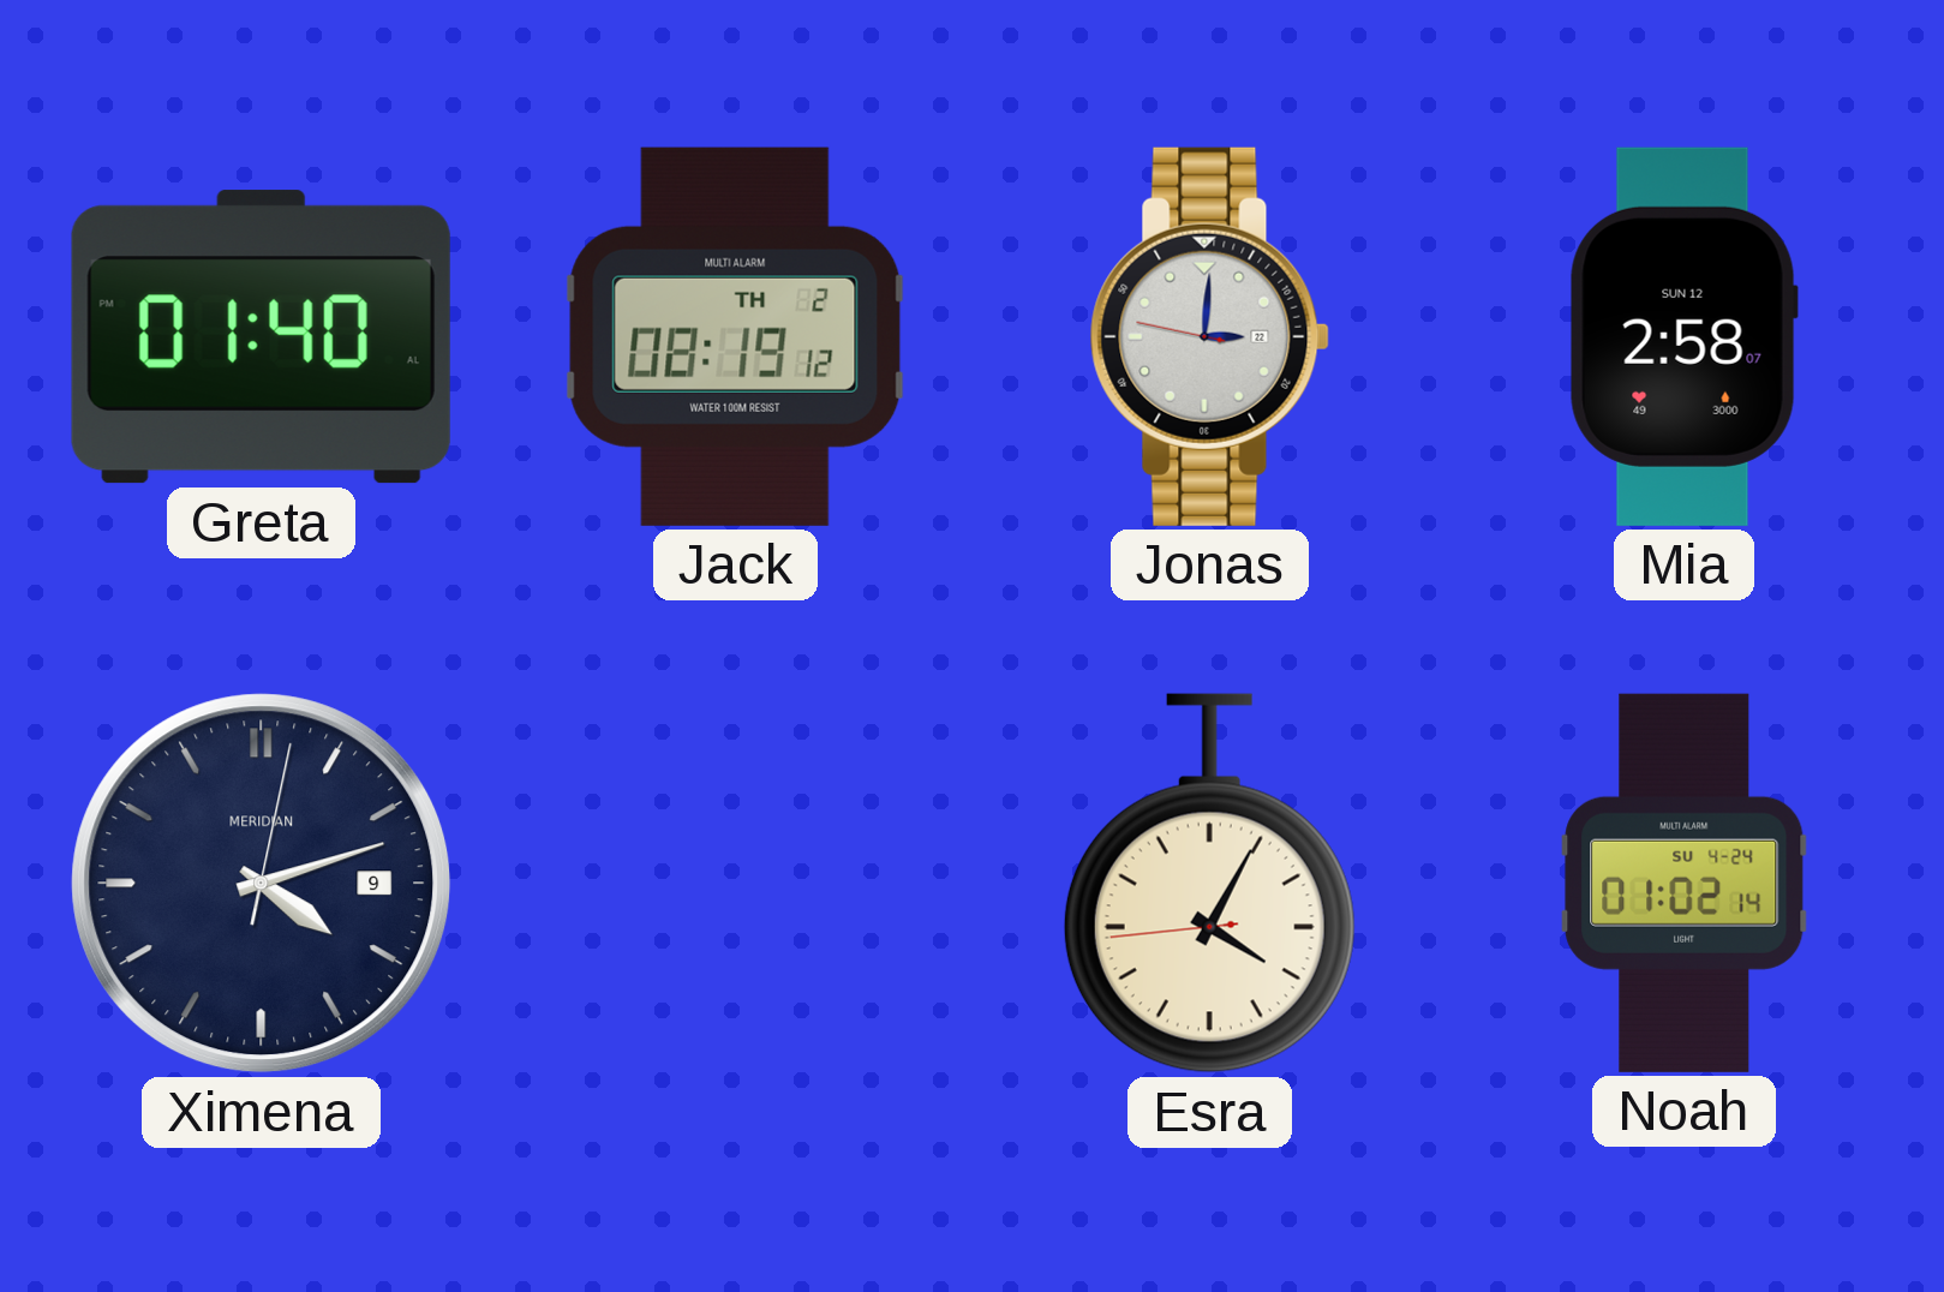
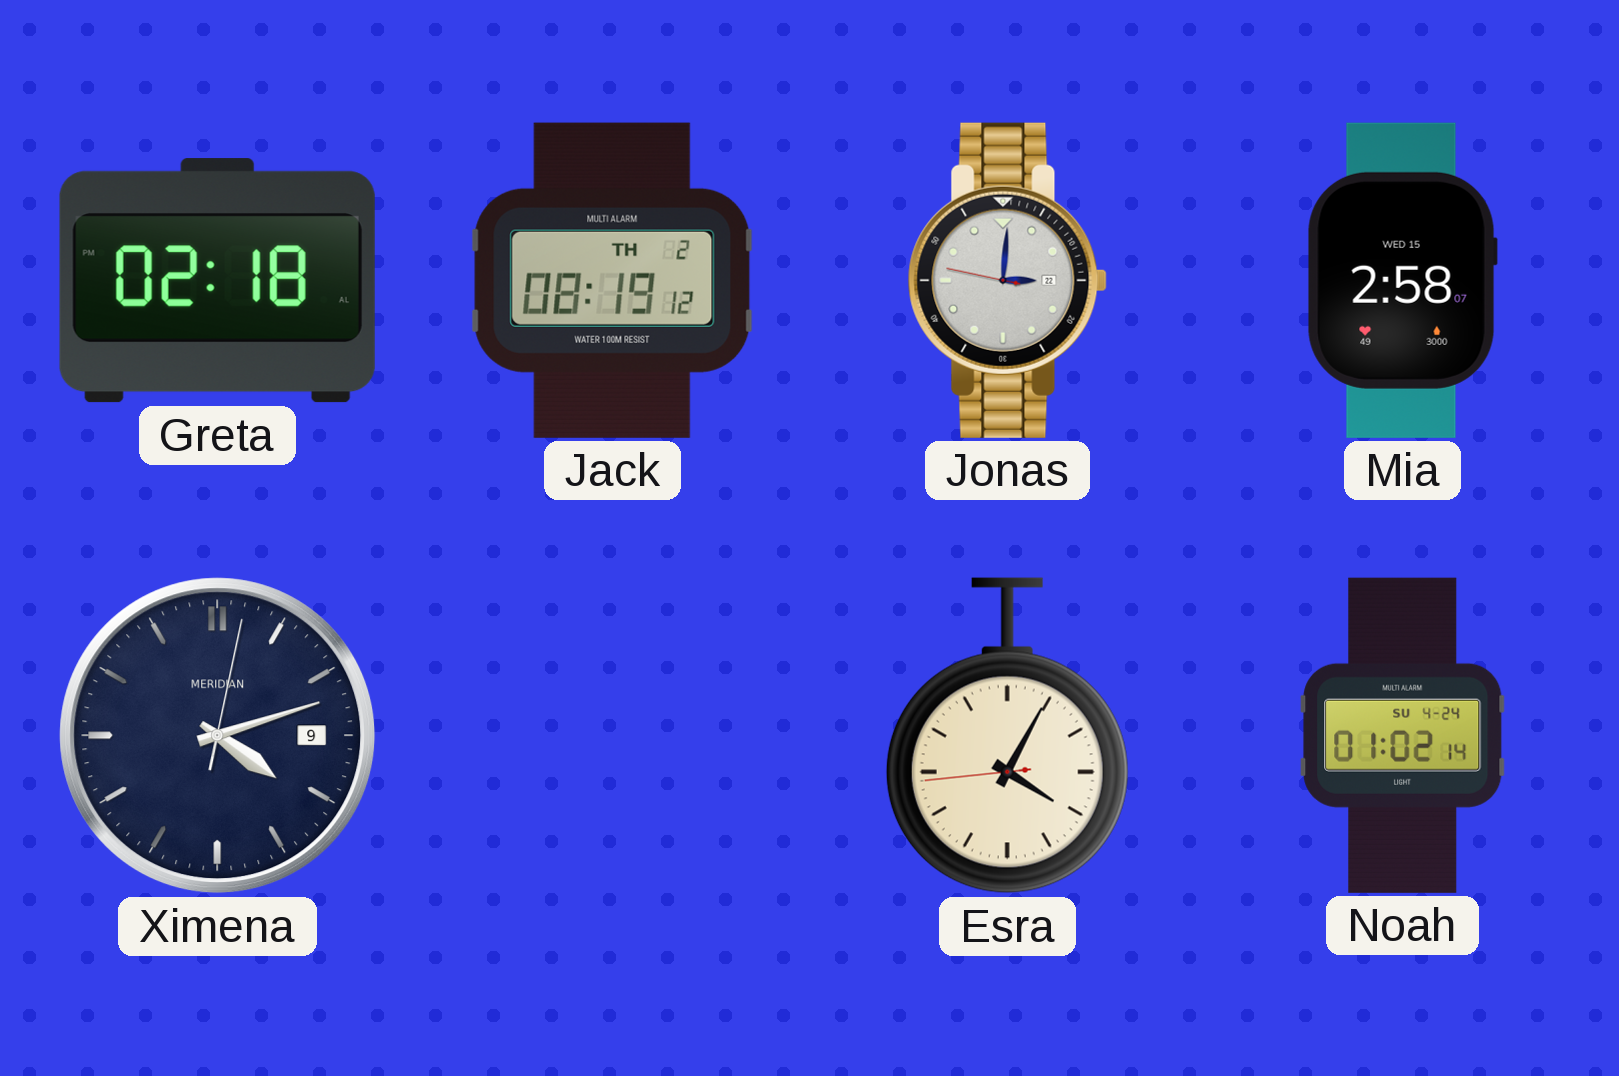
Greta: 01:40 -> 02:18
Mia date: SUN 12 -> WED 15
